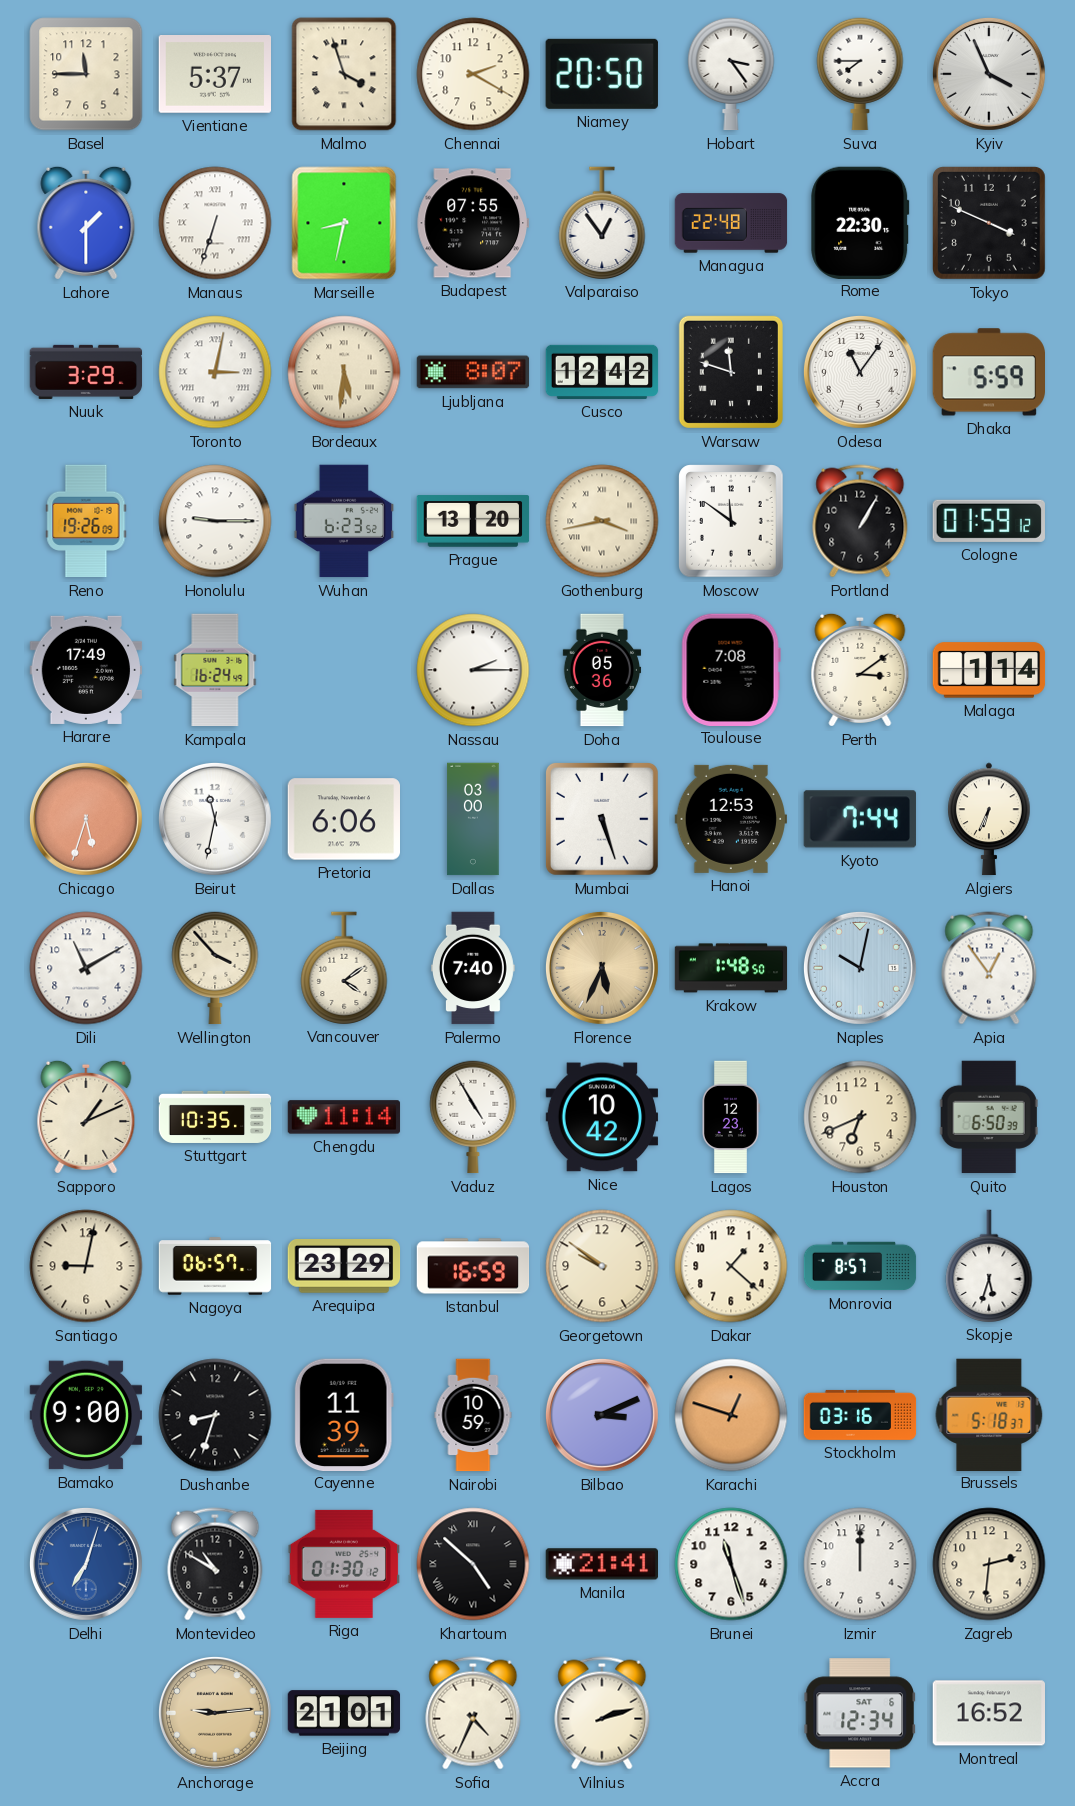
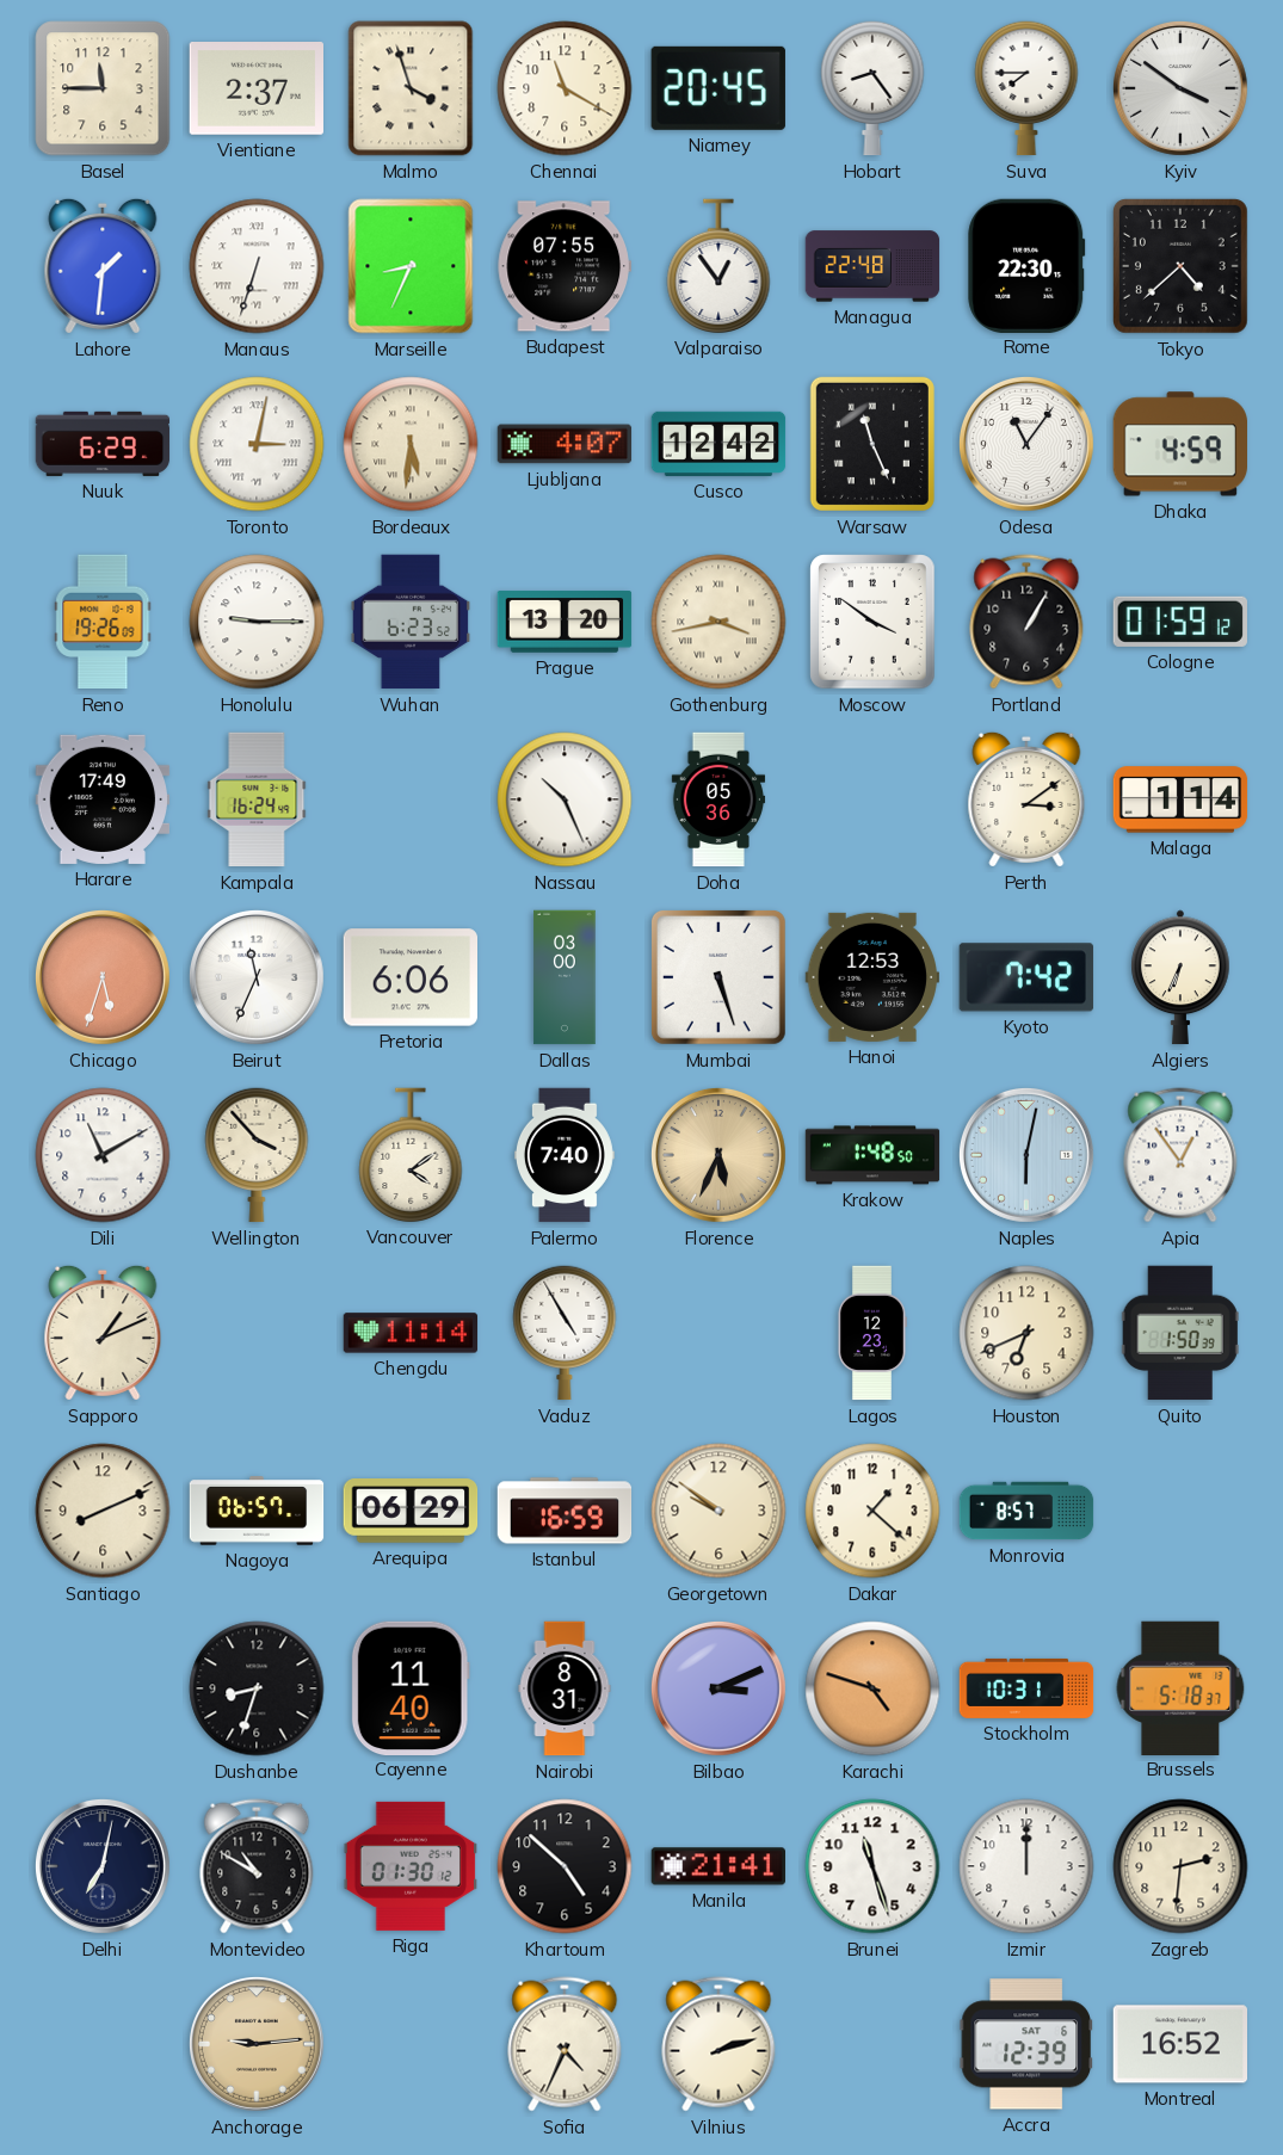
Vientiane: 5:37 -> 2:37
Chennai: 2:20 -> 11:20
Niamey: 20:50 -> 20:45
Hobart: 3:24 -> 8:24
Kyiv: 3:56 -> 3:51
Lahore: 1:30 -> 1:31
Marseille: 8:32 -> 8:34
Tokyo: 3:49 -> 4:38
Nuuk: 3:29 -> 6:29
Ljubljana: 8:07 -> 4:07
Warsaw: 11:48 -> 11:26
Dhaka: 5:59 -> 4:59
Moscow: 11:51 -> 3:51
Nassau: 2:15 -> 10:26
Toulouse: 7:08 -> none
Beirut: 11:32 -> 11:34
Kyoto: 7:44 -> 7:42
Naples: 10:02 -> 6:02
Stuttgart: 10:35 -> none
Nice: 10:42 -> none
Quito: 6:50 -> 1:50
Santiago: 9:02 -> 8:11
Arequipa: 23:29 -> 06:29
Skopje: 5:33 -> none
Bamako: 9:00 -> none
Cayenne: 11:39 -> 11:40
Nairobi: 10:59 -> 8:31
Karachi: 12:48 -> 4:48
Stockholm: 03:16 -> 10:31
Delhi: 7:03 -> 7:02
Delhi dial: blue -> navy
Khartoum numerals: Roman -> Arabic
Beijing: 21:01 -> none
Accra: 12:34 -> 12:39
